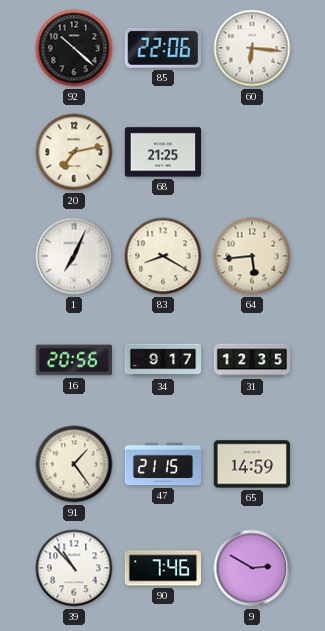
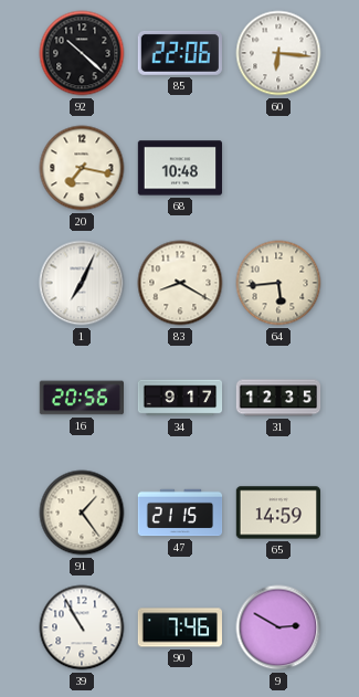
20: 7:13 -> 7:17
68: 21:25 -> 10:48
39: 10:53 -> 10:55
